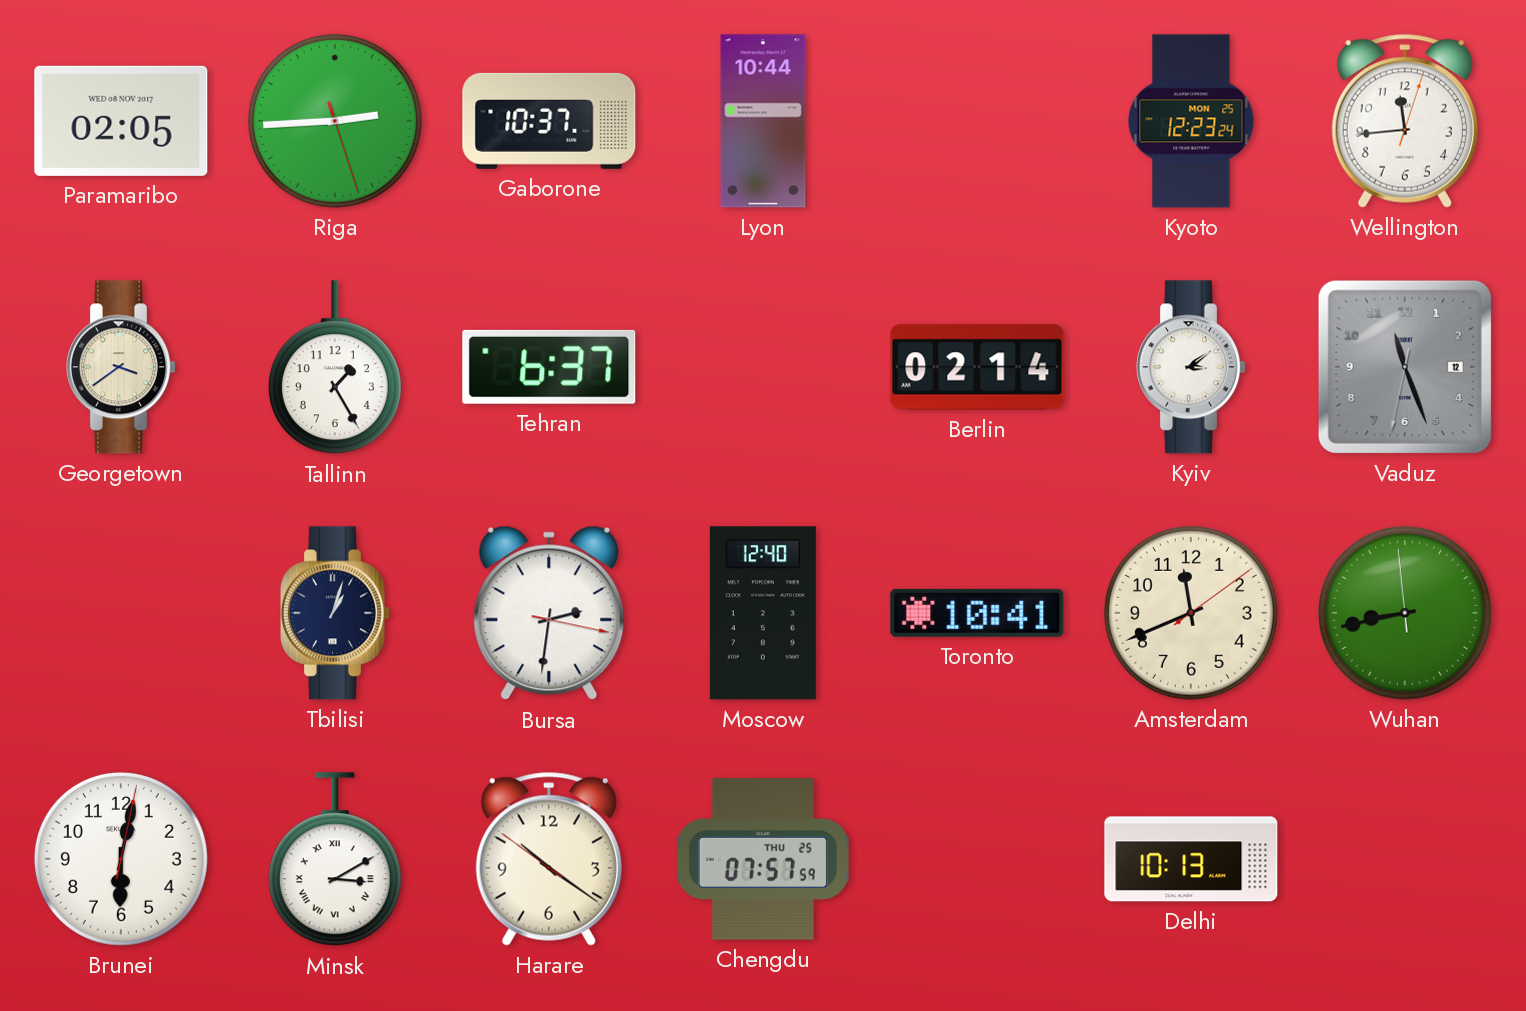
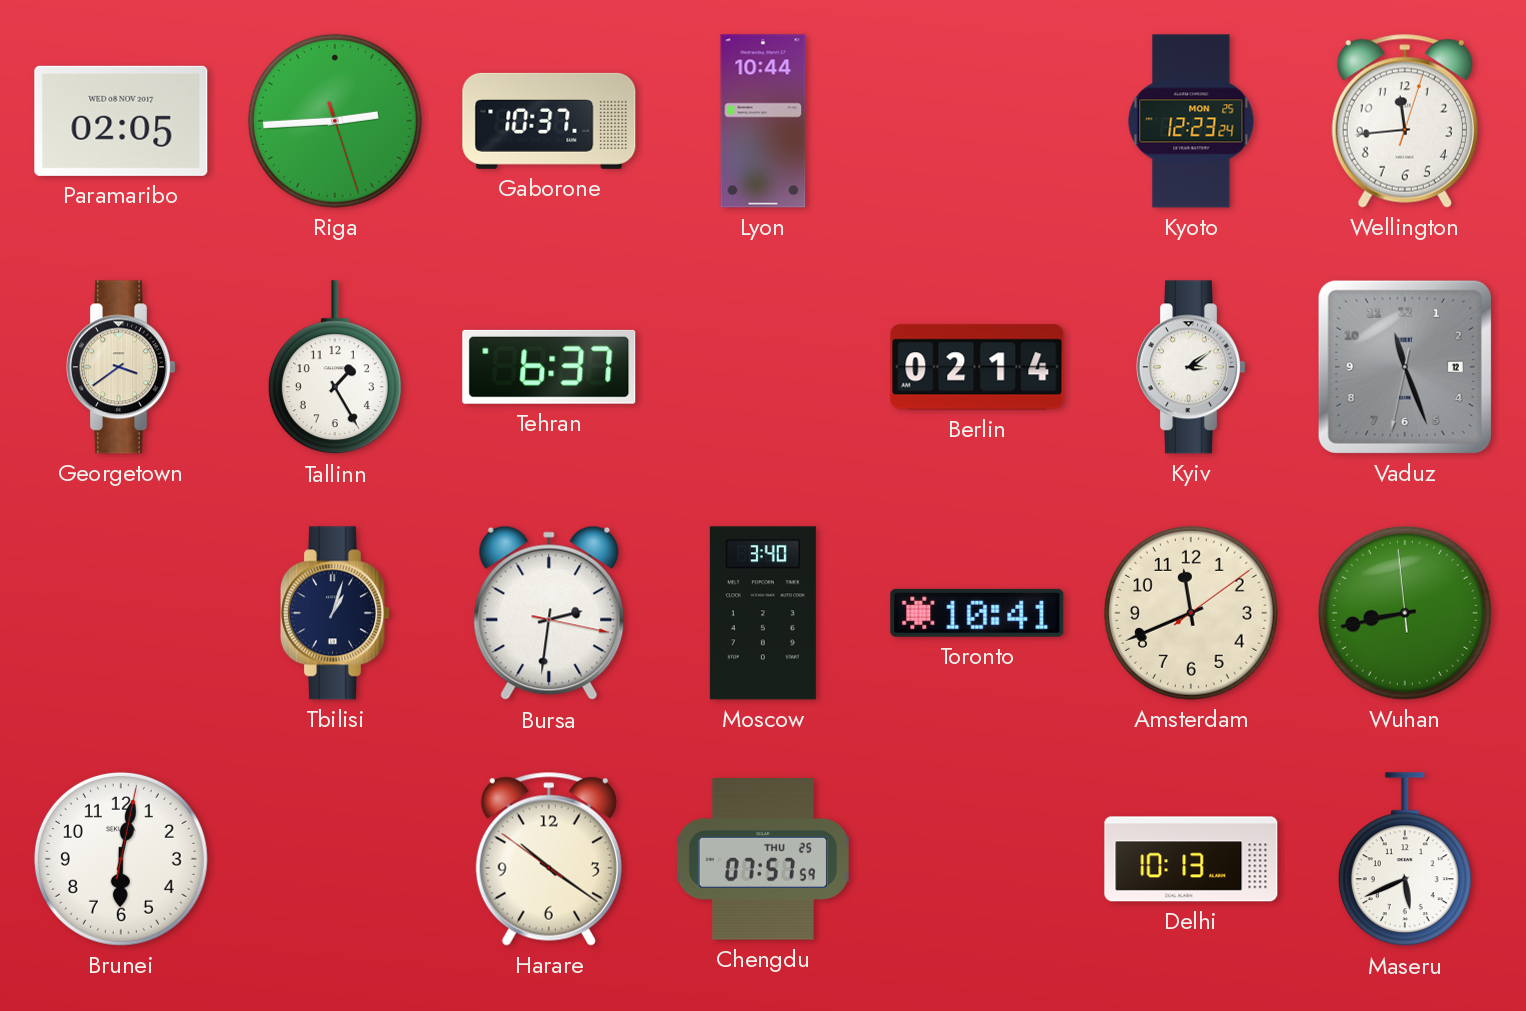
Moscow: 12:40 -> 3:40
Minsk: 3:10 -> none
Maseru: none -> 5:41
